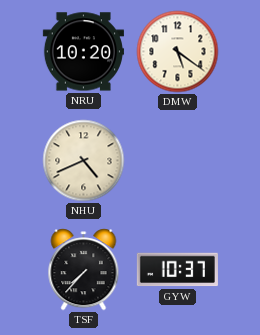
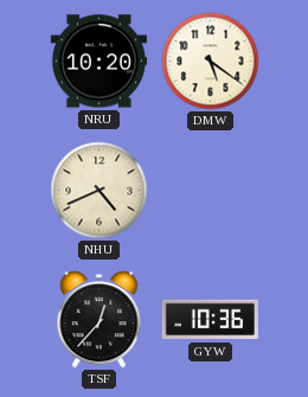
TSF: 7:37 -> 12:37
GYW: 10:37 -> 10:36
